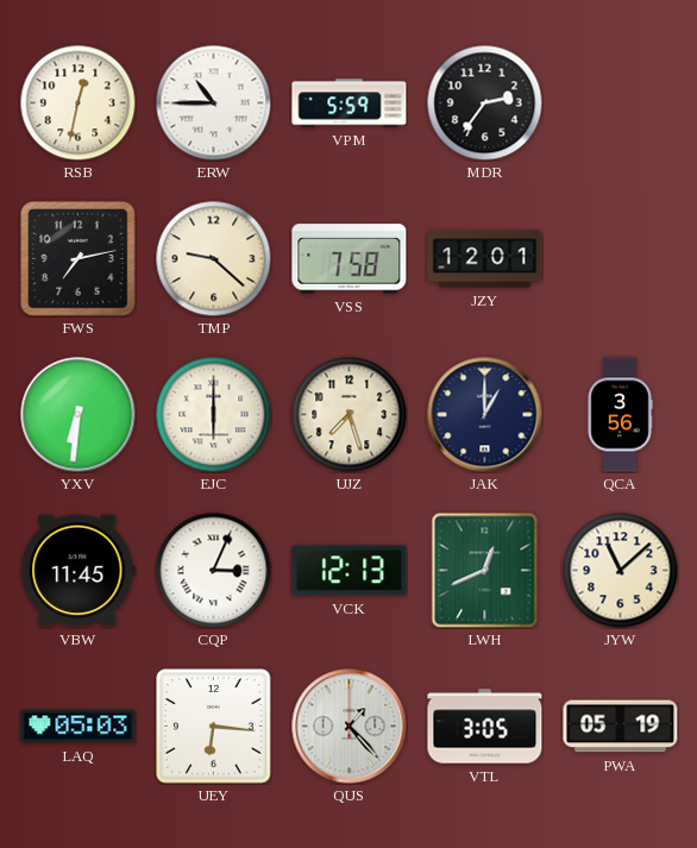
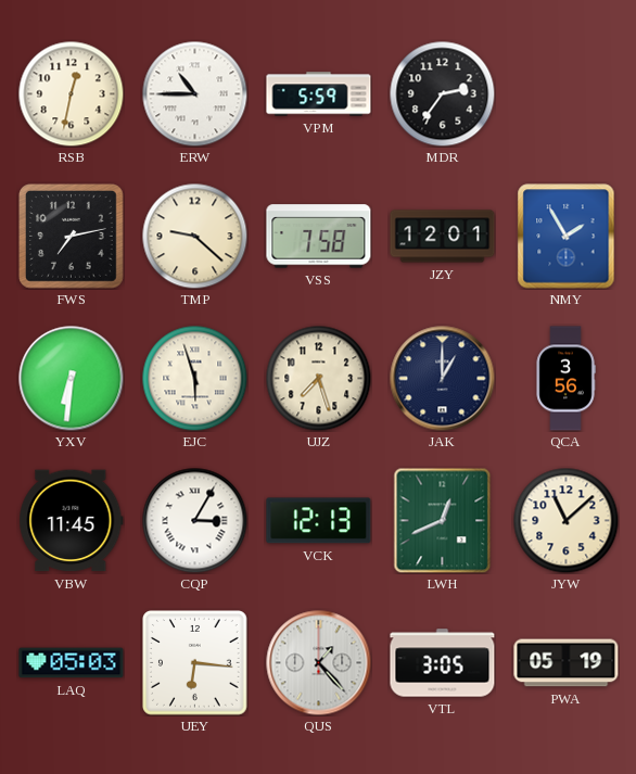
NMY: none -> 1:55
EJC: 6:00 -> 5:57
CQP: 3:04 -> 3:05
